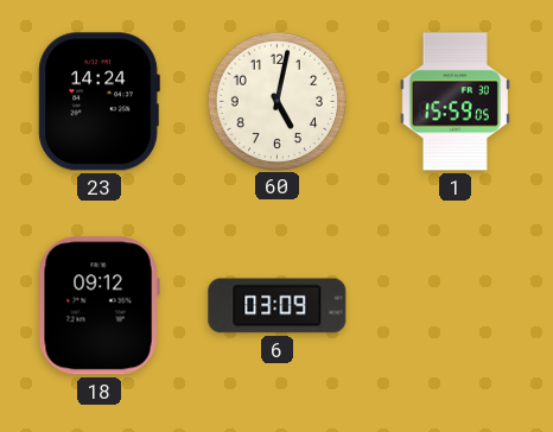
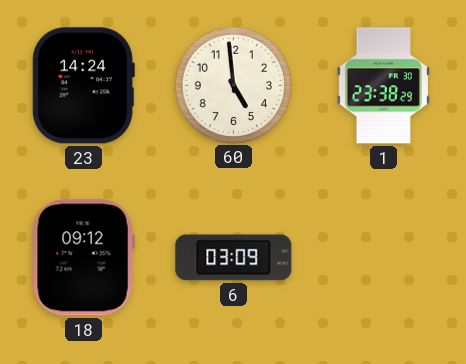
60: 5:02 -> 4:59
1: 15:59 -> 23:38
